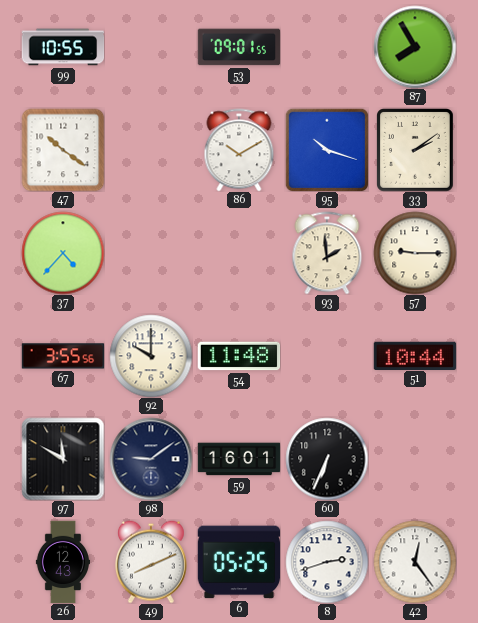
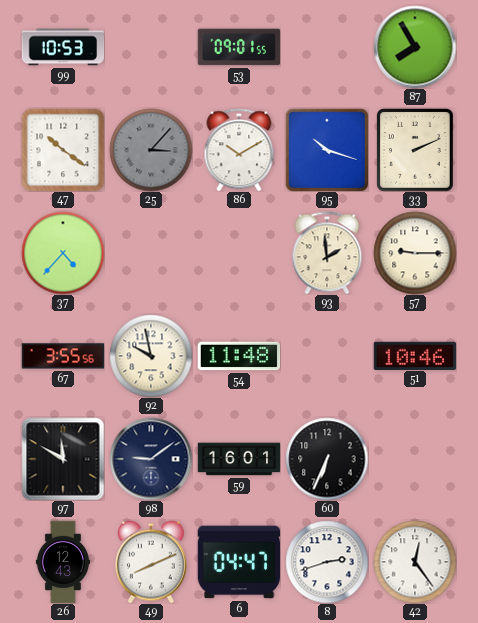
99: 10:55 -> 10:53
25: none -> 3:07
33: 2:09 -> 2:11
92: 10:00 -> 9:58
51: 10:44 -> 10:46
6: 05:25 -> 04:47
